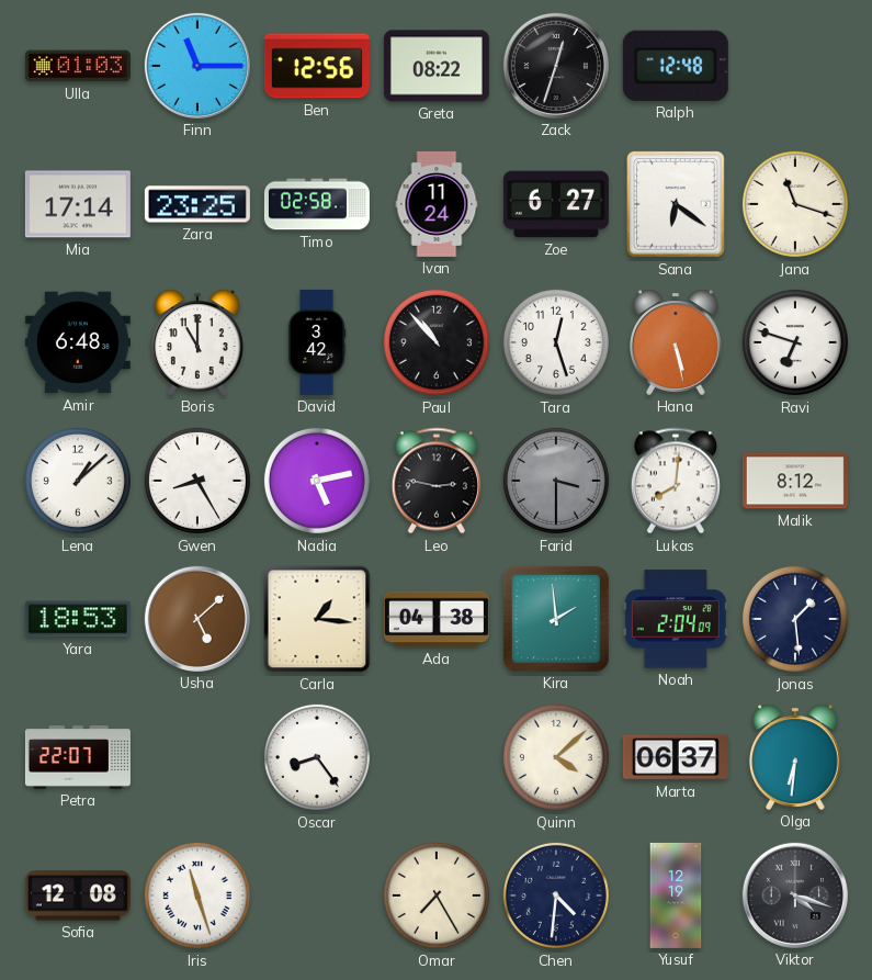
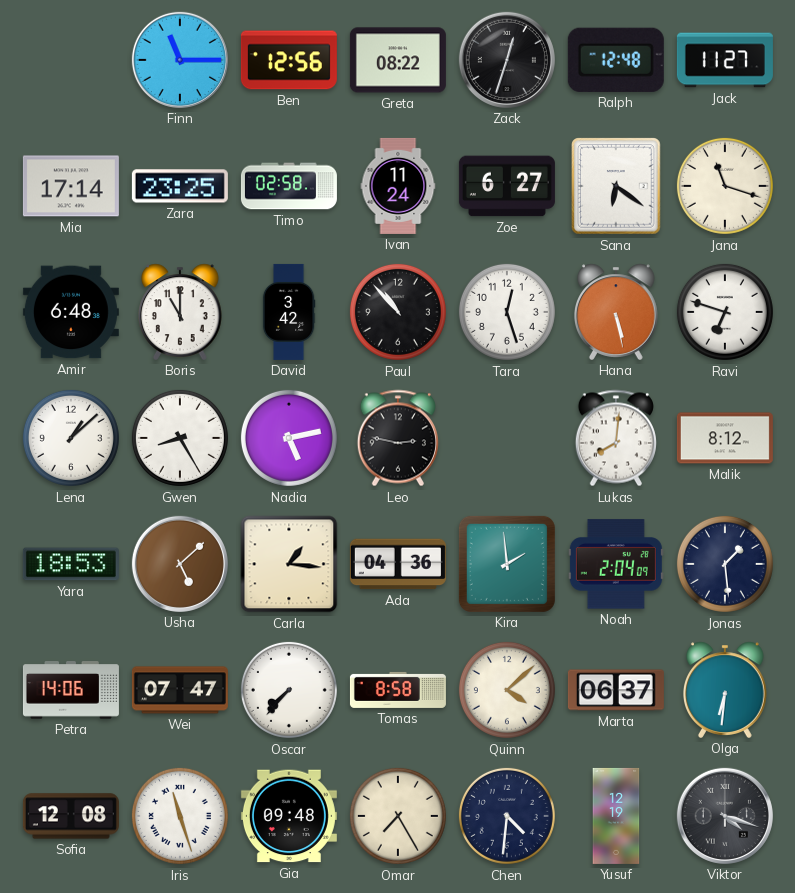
Ulla: 01:03 -> none
Jack: none -> 11:27
Farid: 3:30 -> none
Ada: 04:38 -> 04:36
Petra: 22:07 -> 14:06
Wei: none -> 07:47
Oscar: 8:24 -> 7:37
Tomas: none -> 8:58
Gia: none -> 09:48
